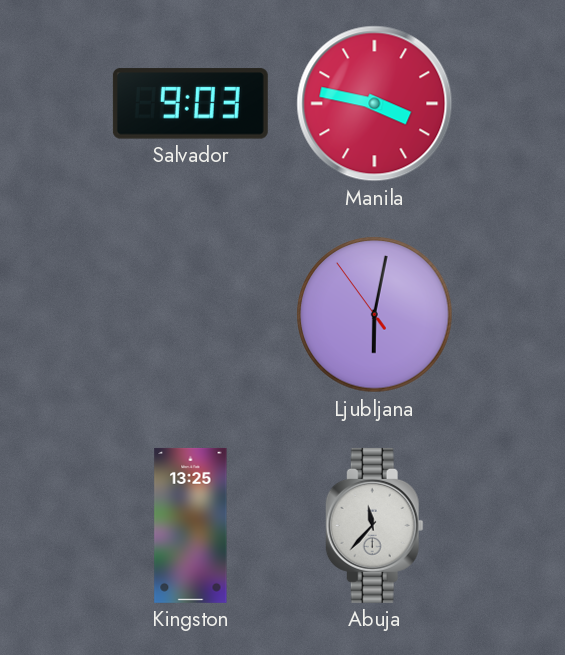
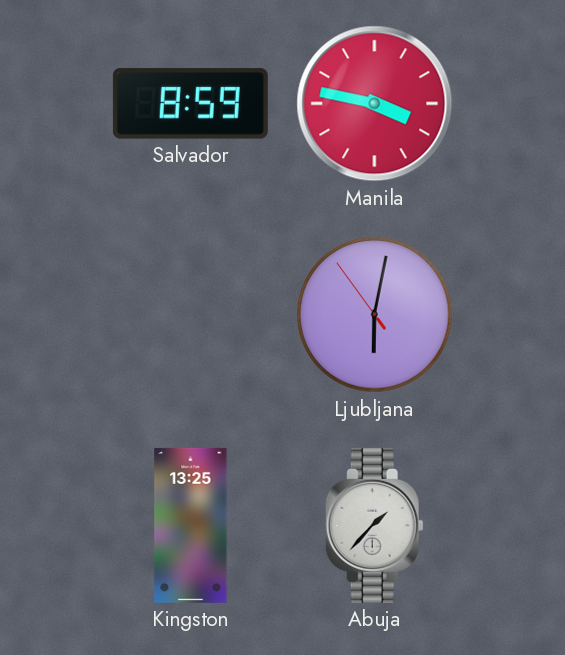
Salvador: 9:03 -> 8:59
Abuja: 11:37 -> 1:37
